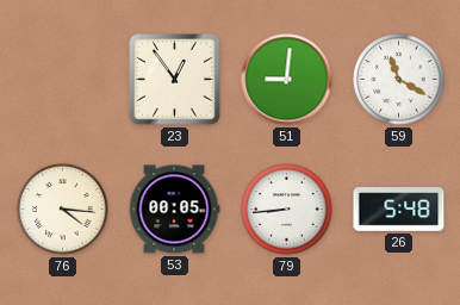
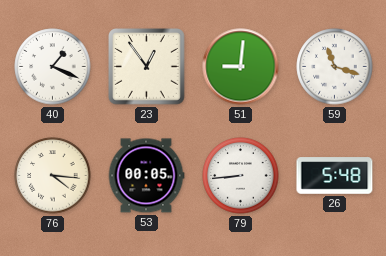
40: none -> 1:19
59: 11:20 -> 11:18
